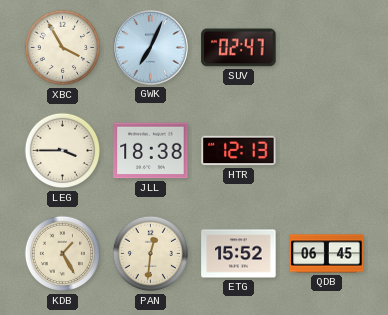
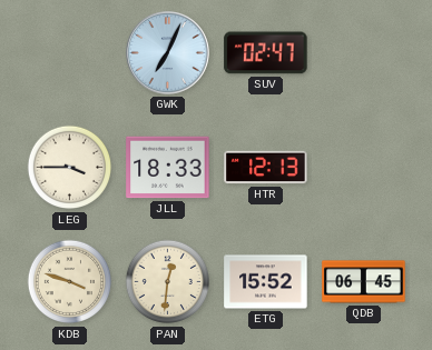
XBC: 3:55 -> none
JLL: 18:38 -> 18:33
KDB: 1:25 -> 3:48
